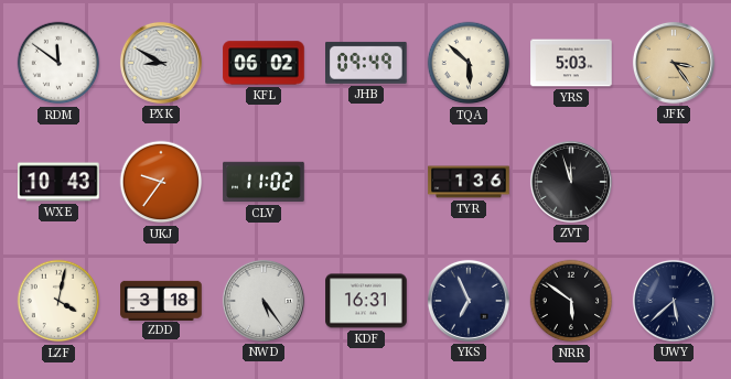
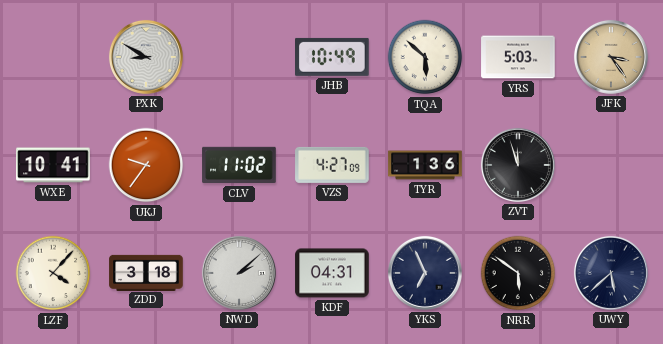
RDM: 11:51 -> none
KFL: 06:02 -> none
JHB: 09:49 -> 10:49
WXE: 10:43 -> 10:41
VZS: none -> 4:27
LZF: 4:02 -> 4:07
NWD: 5:24 -> 2:08
KDF: 16:31 -> 04:31
